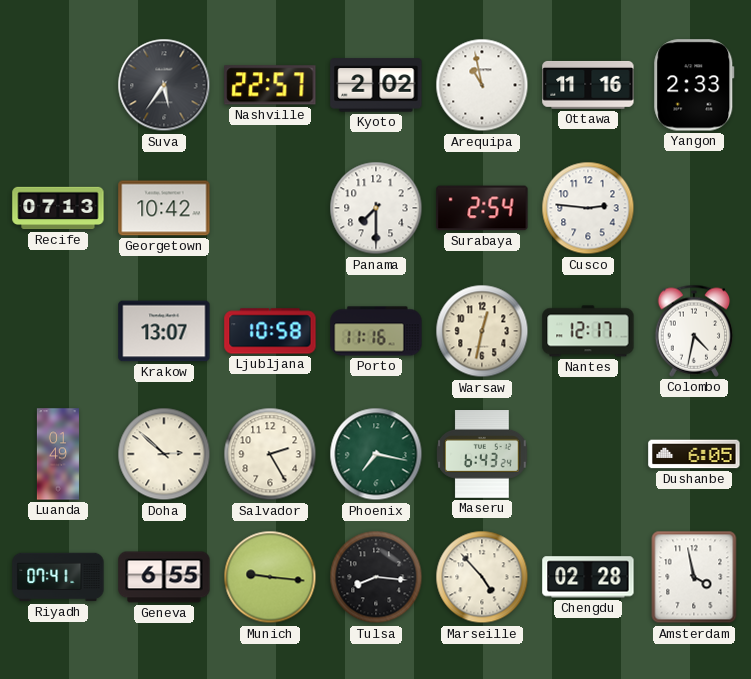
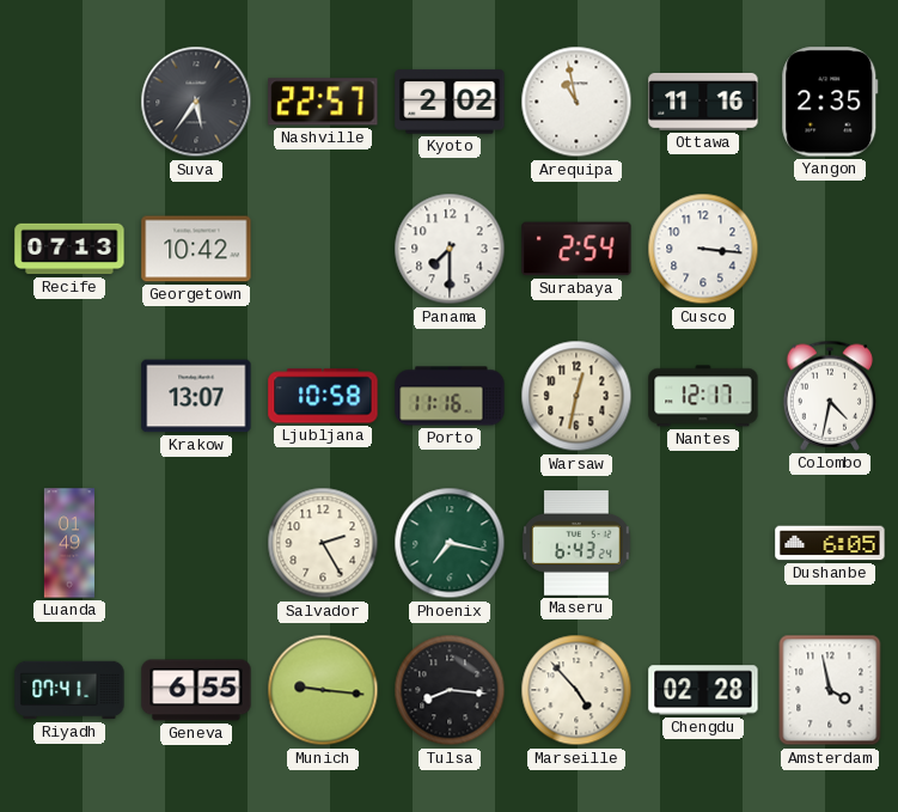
Yangon: 2:33 -> 2:35
Cusco: 2:46 -> 3:16
Doha: 2:52 -> none
